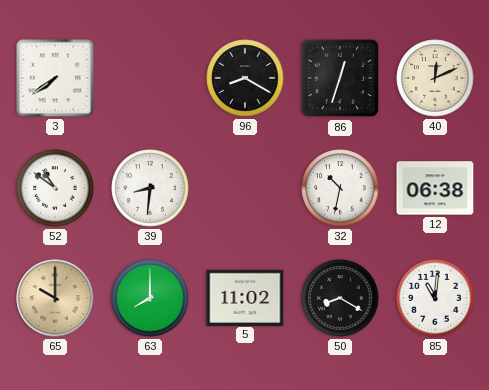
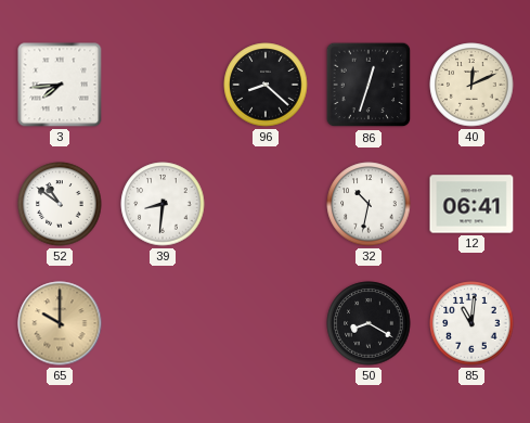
3: 7:39 -> 7:44
96: 8:20 -> 8:22
12: 06:38 -> 06:41
63: 8:00 -> none
5: 11:02 -> none
